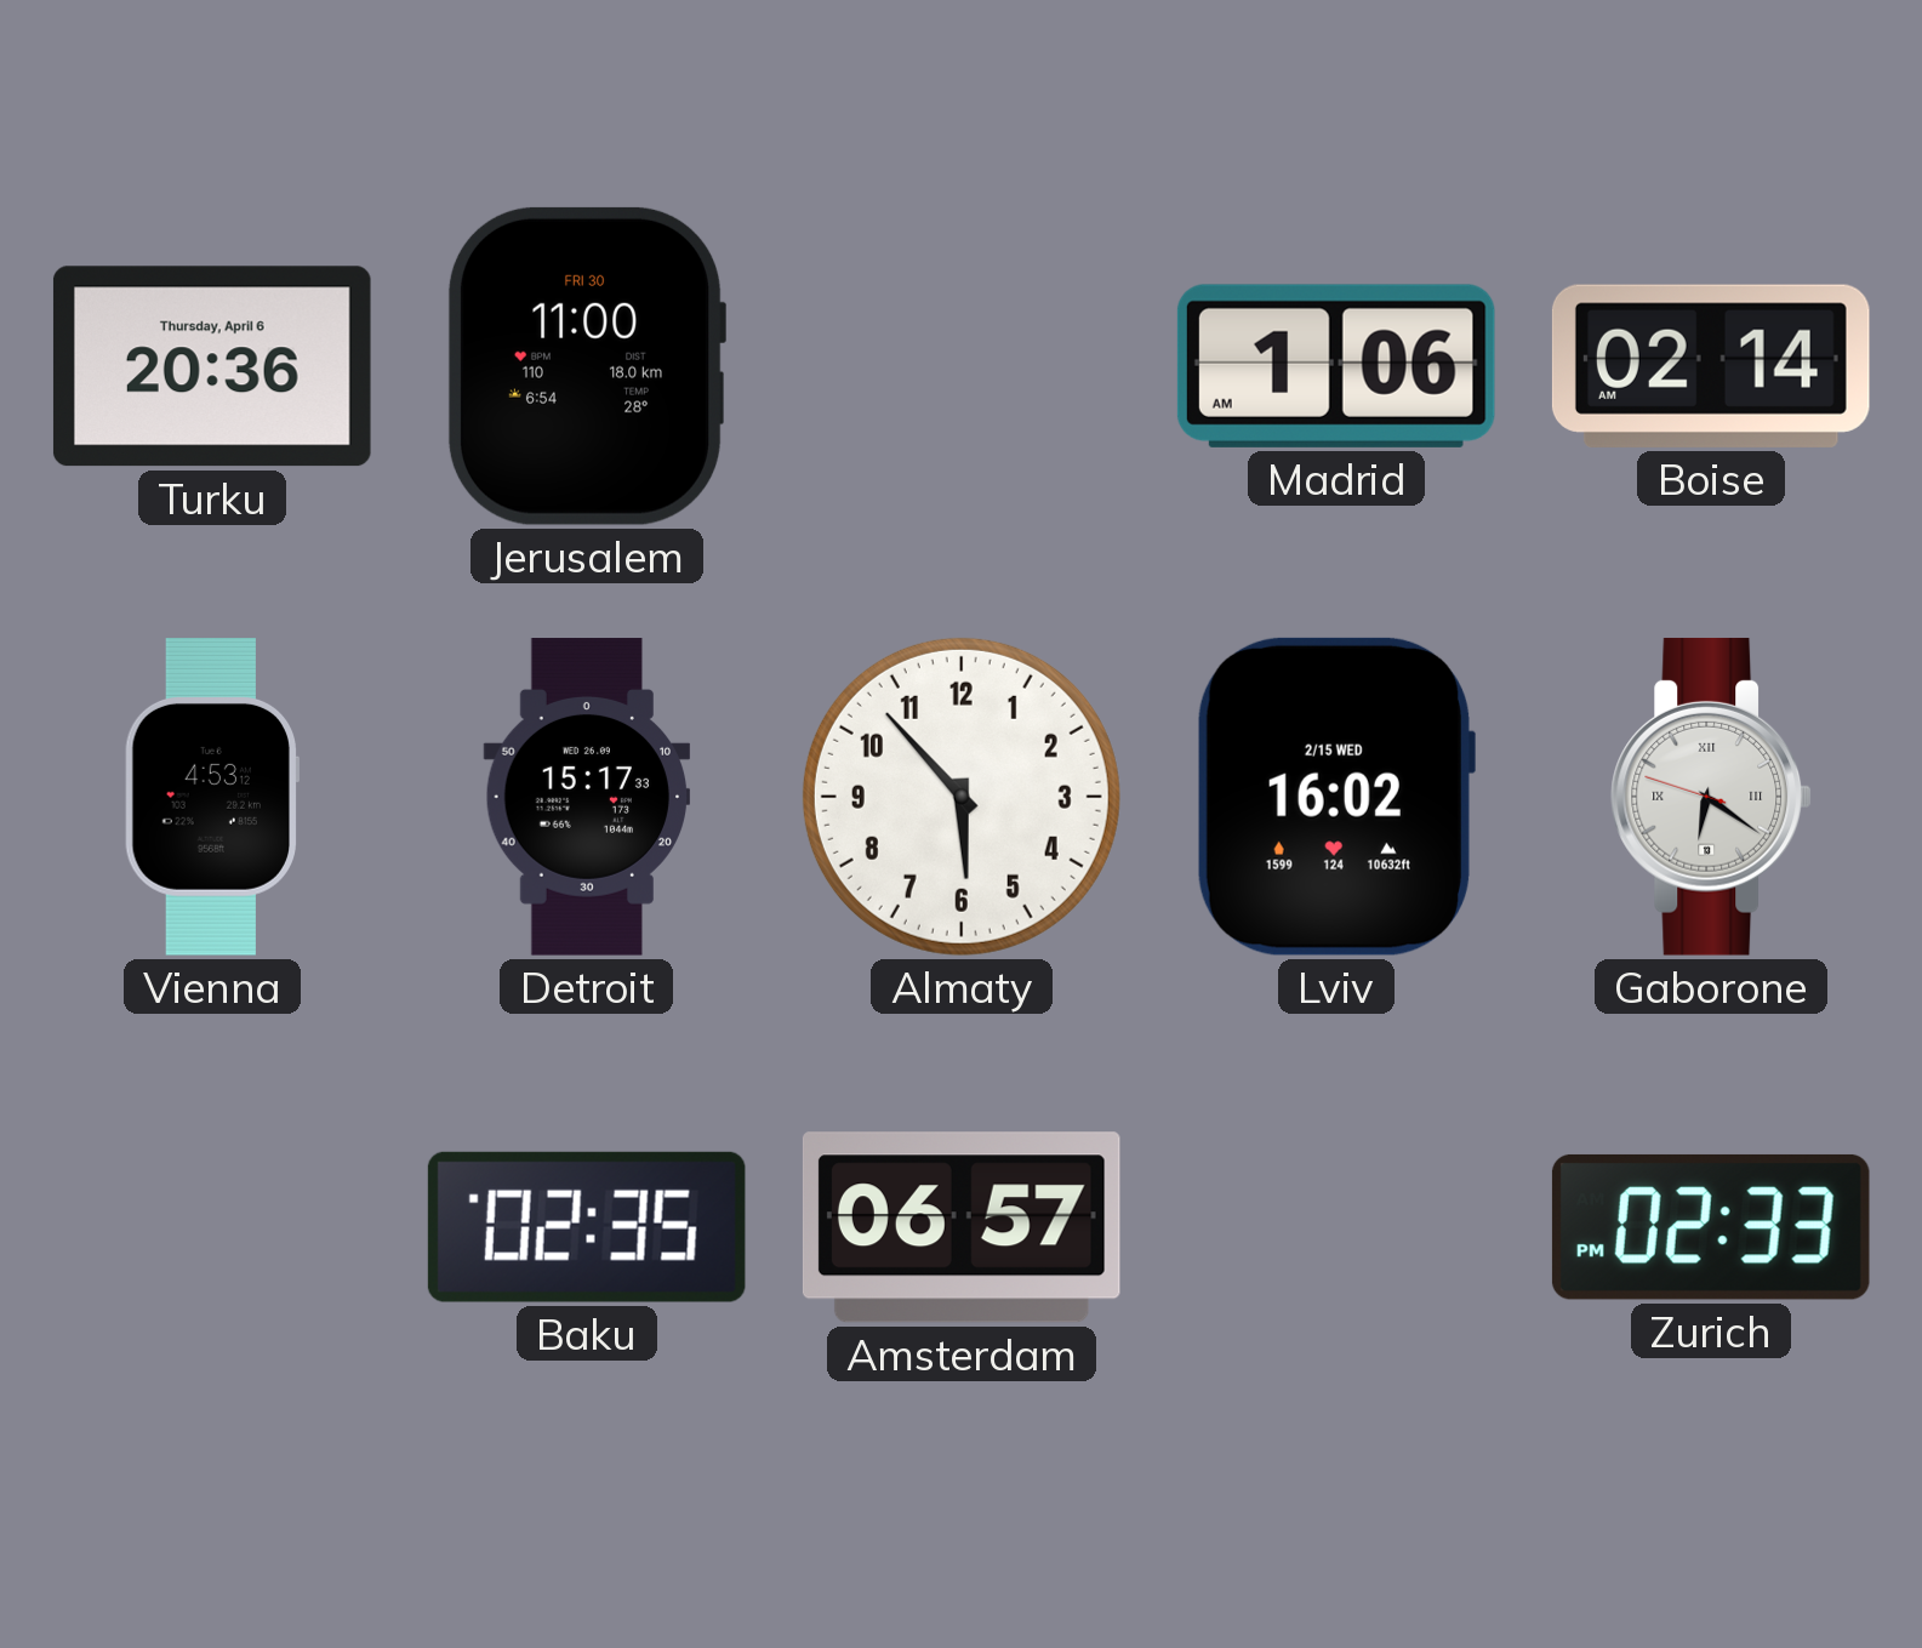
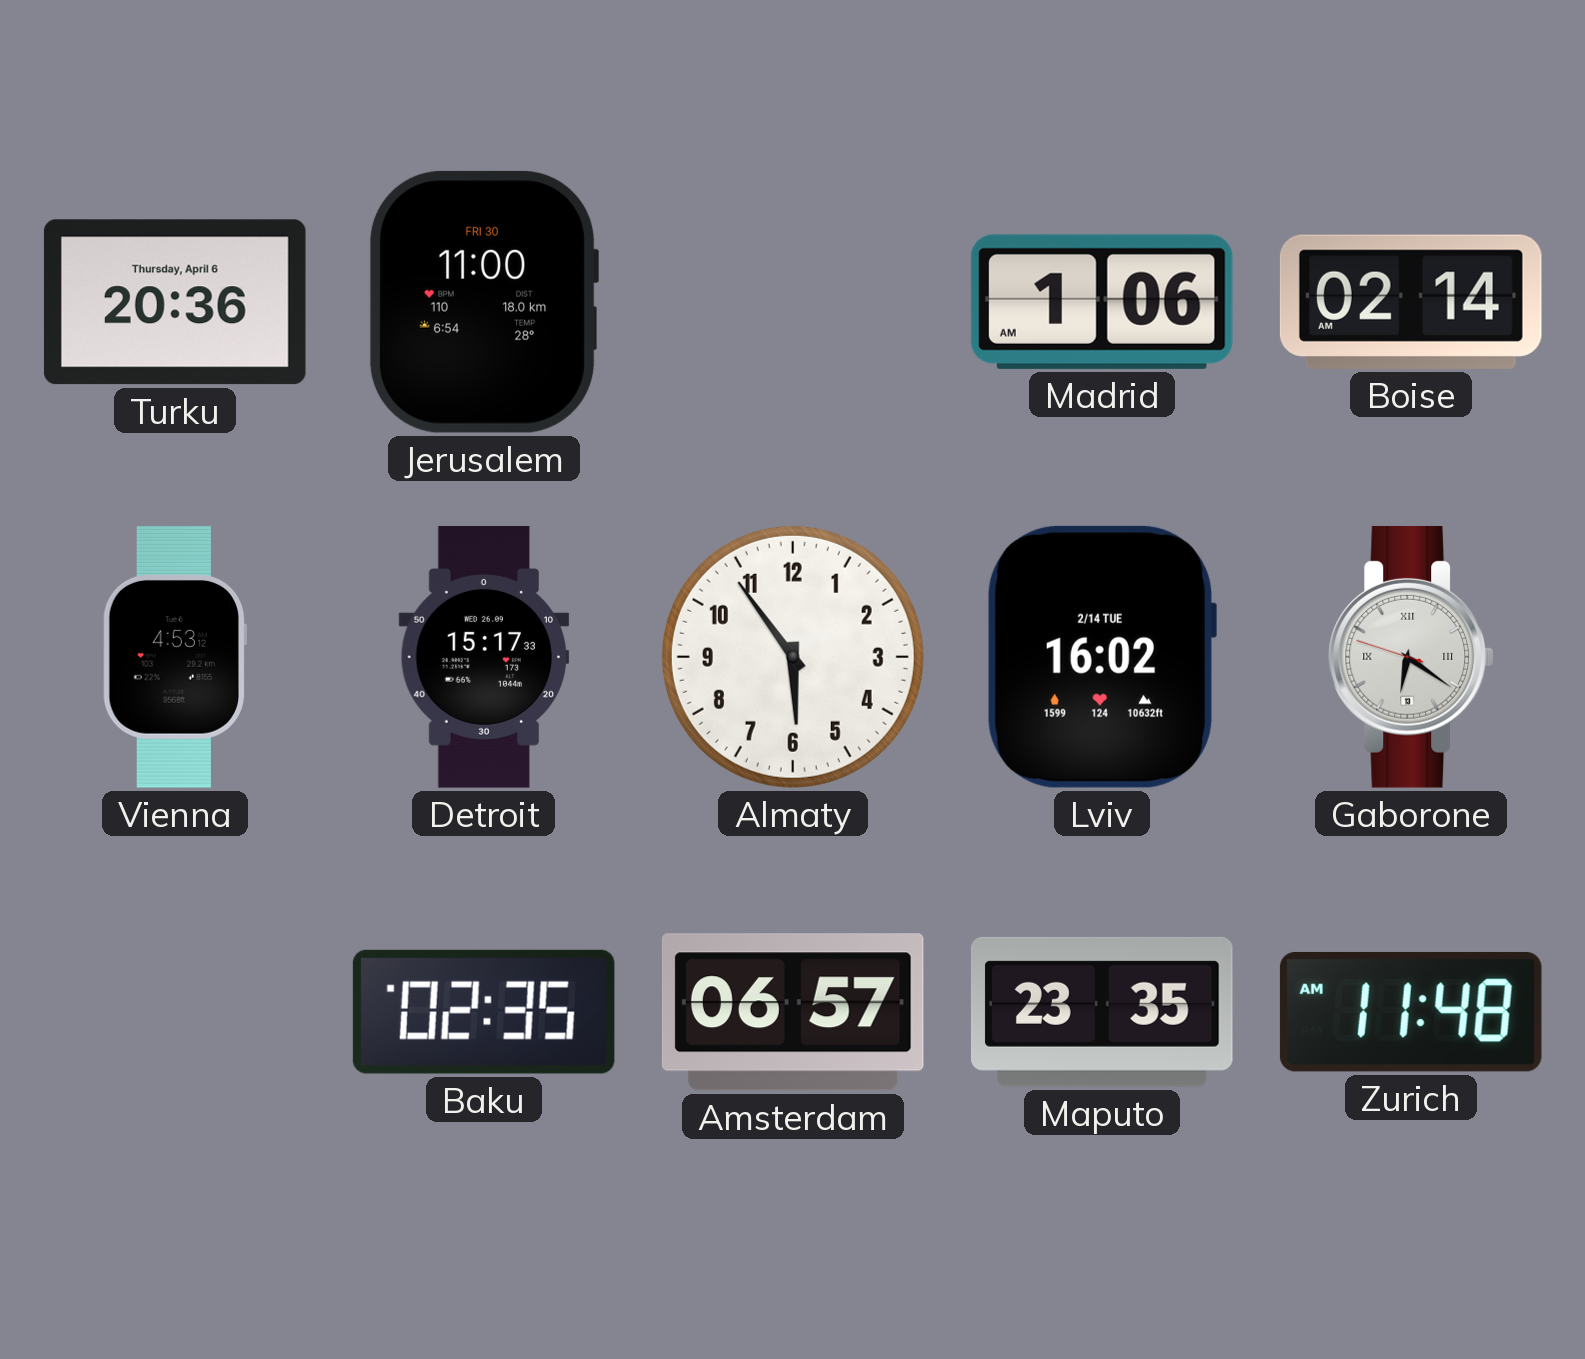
Almaty: 5:53 -> 5:54
Lviv date: 2/15 WED -> 2/14 TUE
Maputo: none -> 23:35
Zurich: 02:33 -> 11:48
